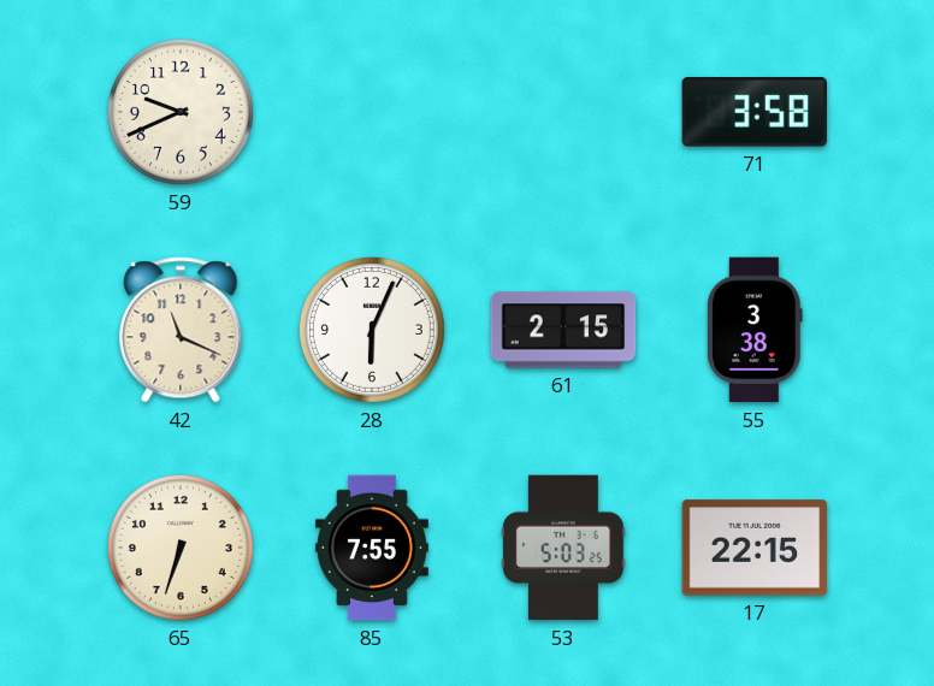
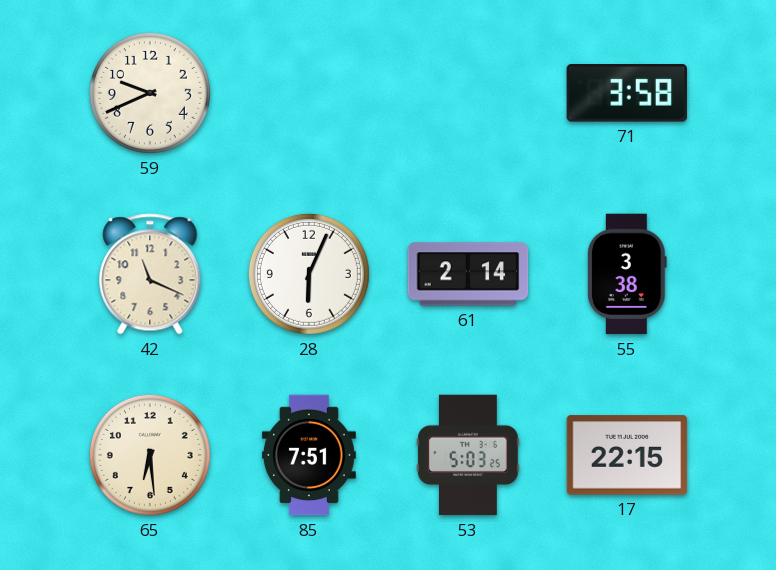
61: 2:15 -> 2:14
65: 6:33 -> 6:29
85: 7:55 -> 7:51
